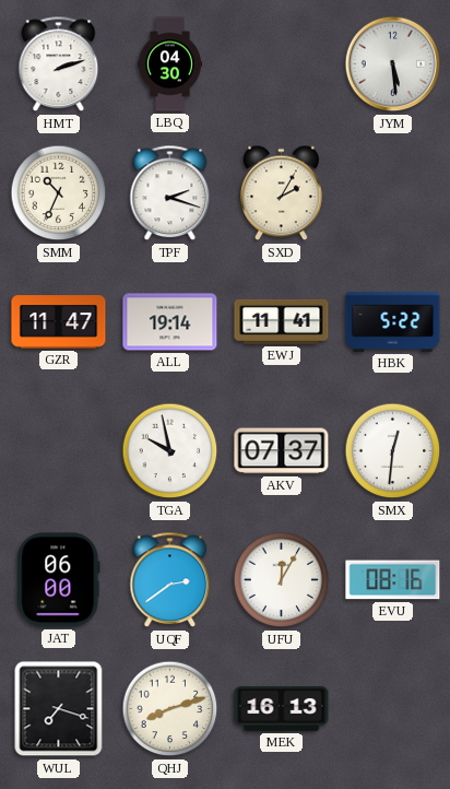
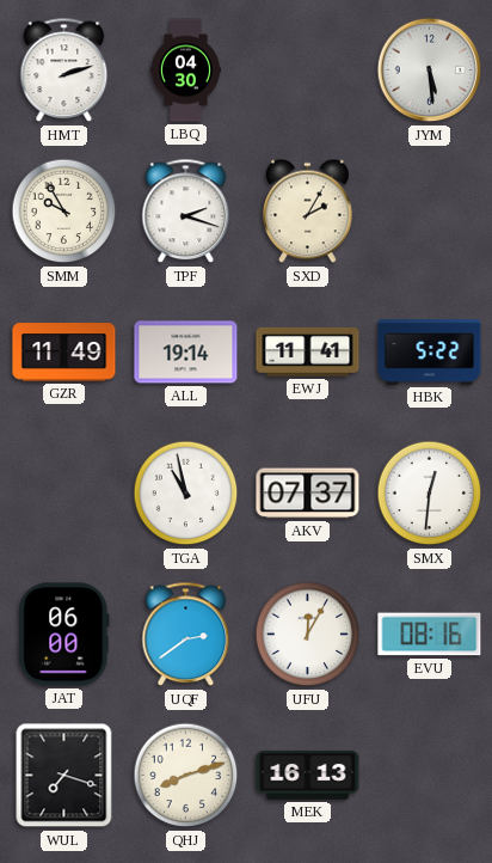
SMM: 10:34 -> 9:55
GZR: 11:47 -> 11:49
TGA: 9:58 -> 10:58
